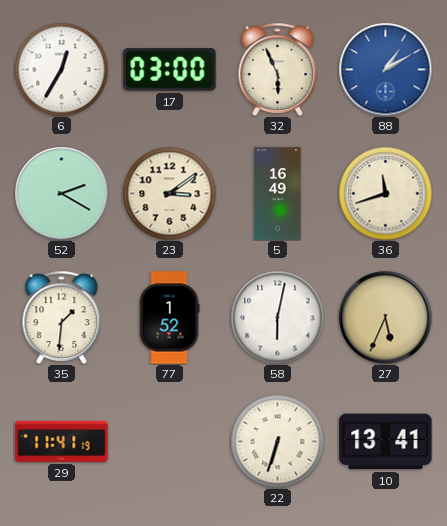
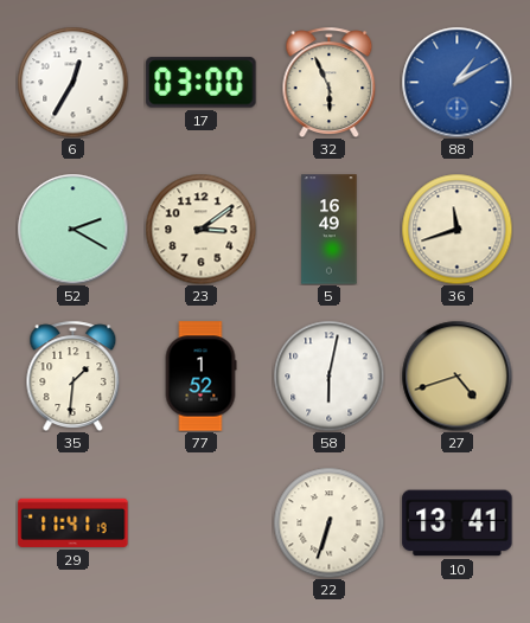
27: 5:34 -> 4:42
